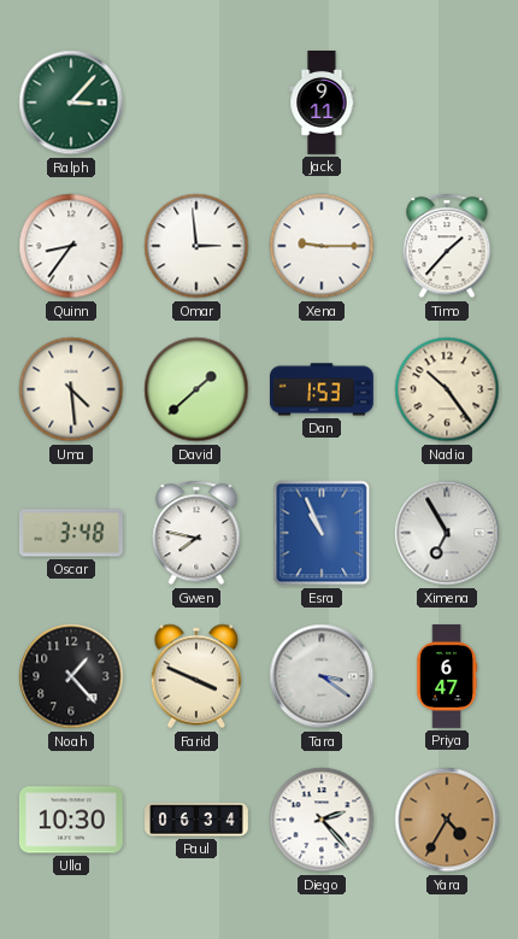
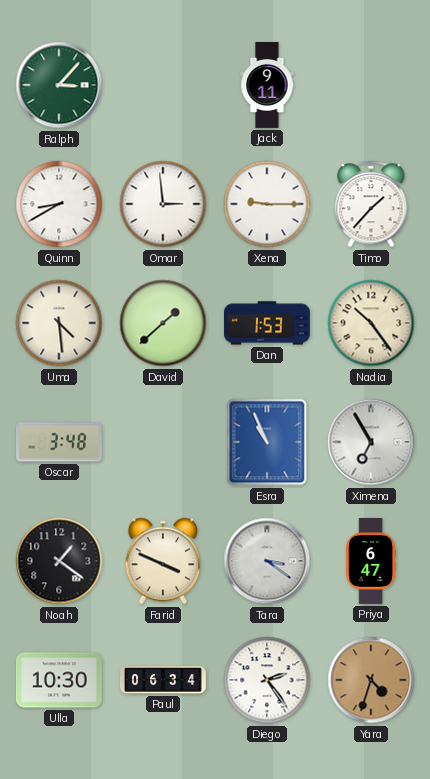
Quinn: 8:36 -> 8:40
Gwen: 7:47 -> none
Noah: 1:23 -> 1:21
Diego: 2:23 -> 2:24
Yara: 4:35 -> 4:33
